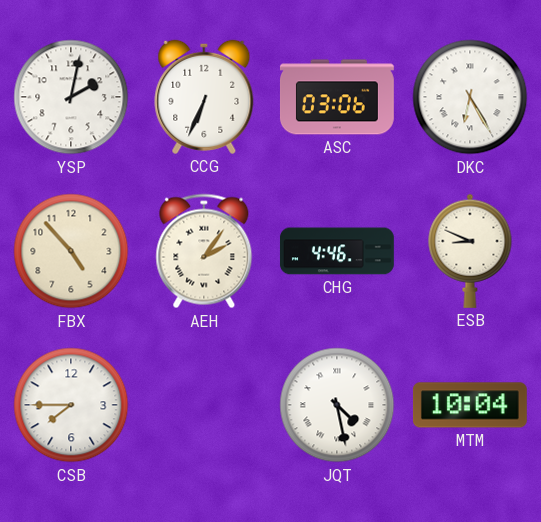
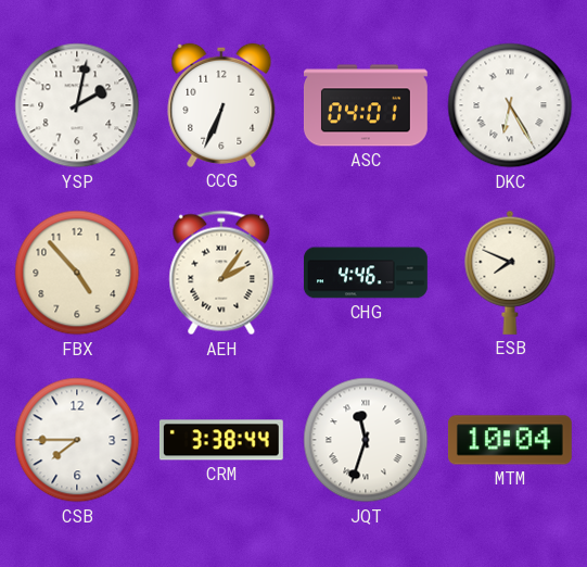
ASC: 03:06 -> 04:01
ESB: 8:49 -> 7:49
CRM: none -> 3:38
JQT: 4:28 -> 11:33
